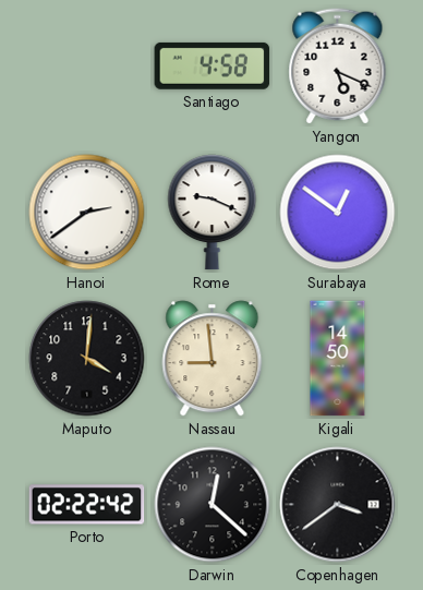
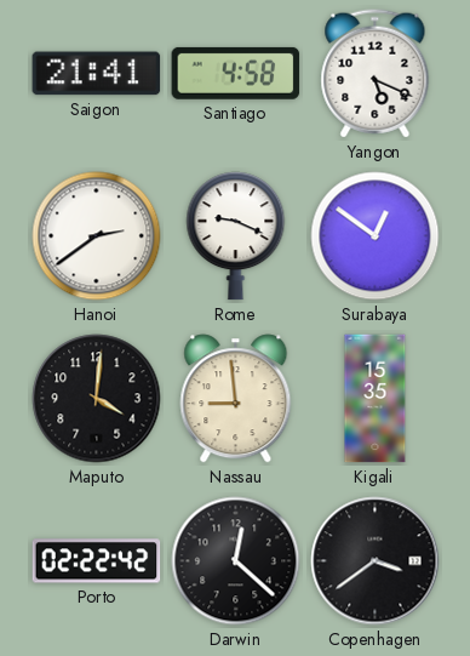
Saigon: none -> 21:41
Kigali: 14:50 -> 15:35
